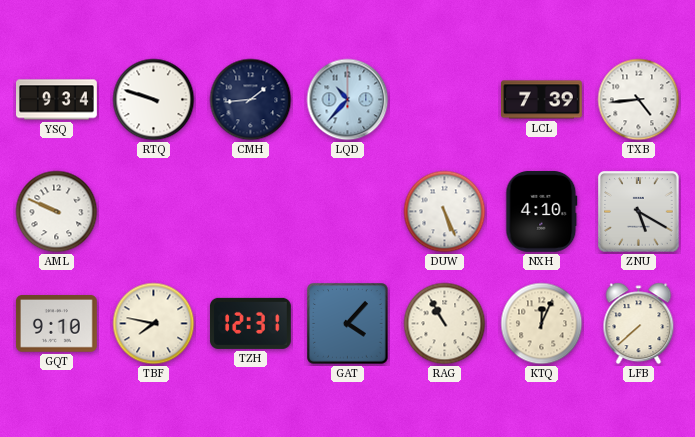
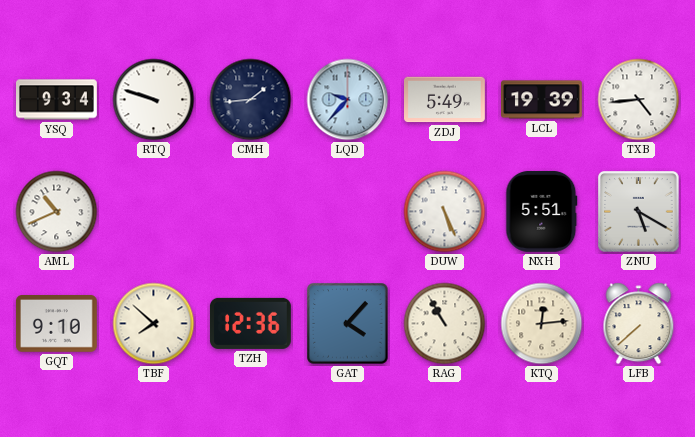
LQD: 10:37 -> 9:37
ZDJ: none -> 5:49
LCL: 7:39 -> 19:39
AML: 9:49 -> 10:41
NXH: 4:10 -> 5:51
TBF: 7:47 -> 7:52
TZH: 12:31 -> 12:36
KTQ: 12:04 -> 12:14
